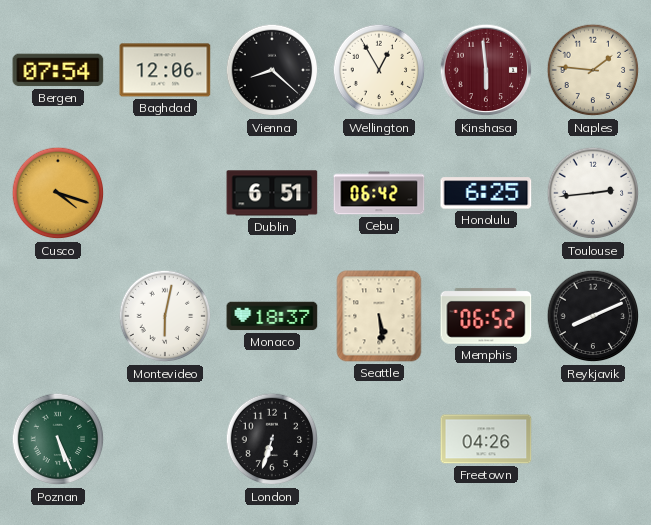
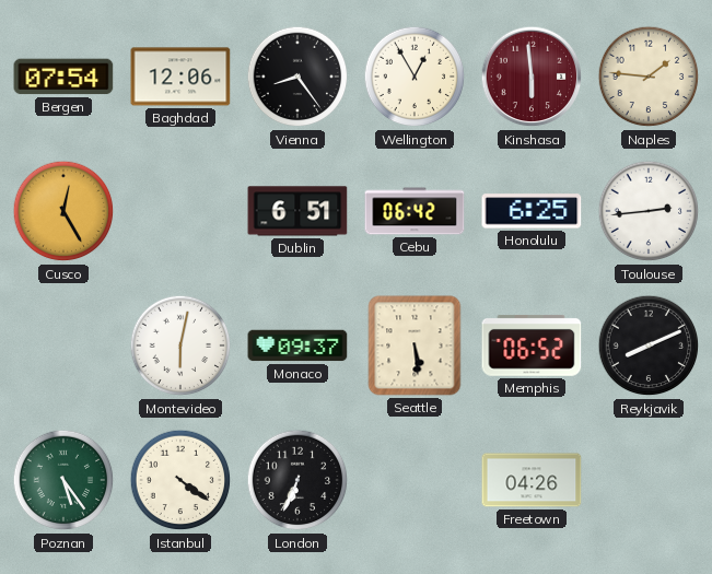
Vienna: 8:22 -> 8:24
Cusco: 4:18 -> 12:25
Monaco: 18:37 -> 09:37
Poznan: 5:26 -> 5:24
Istanbul: none -> 4:21
London: 6:33 -> 6:34
